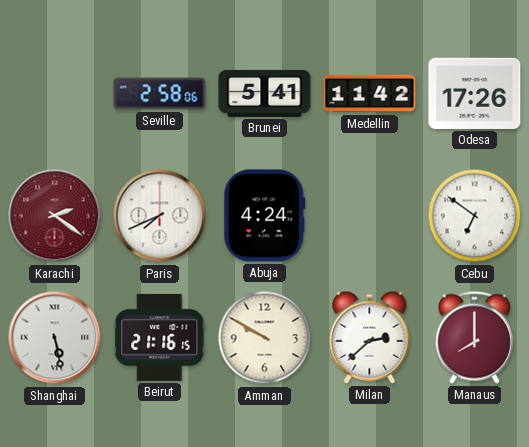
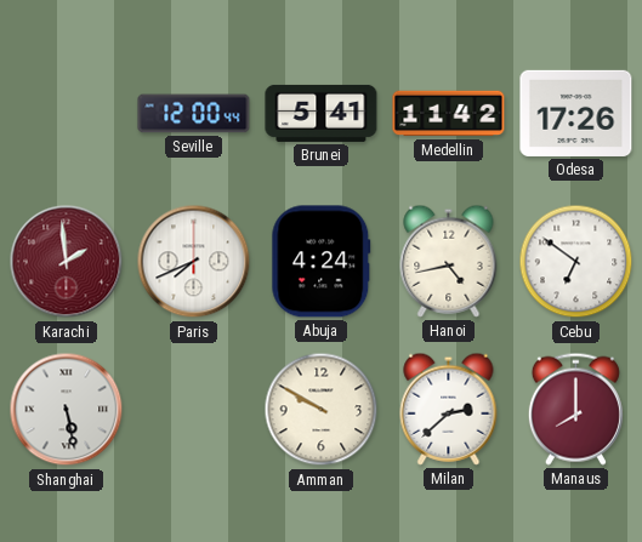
Seville: 2:58 -> 12:00
Karachi: 2:21 -> 1:59
Hanoi: none -> 4:43
Beirut: 21:16 -> none
